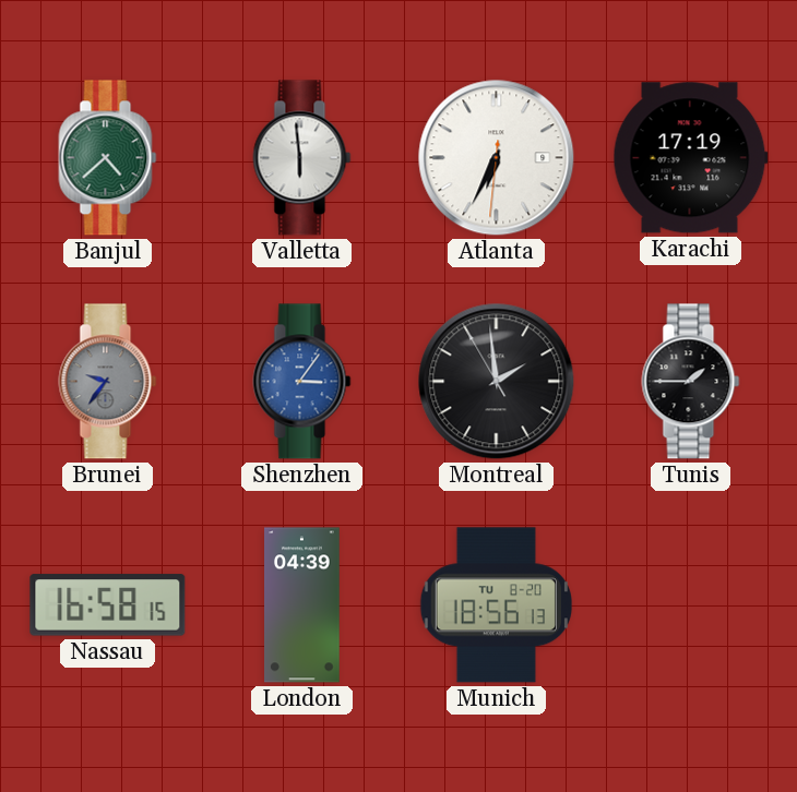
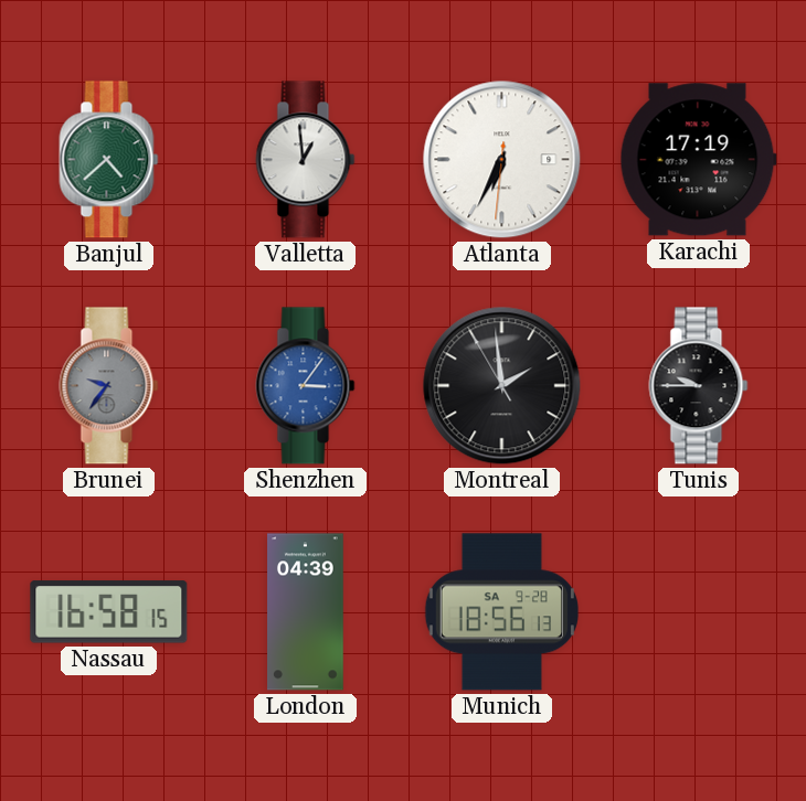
Valletta: 5:59 -> 12:59
Tunis: 1:45 -> 9:45
Munich date: TU 8-20 -> SA 9-28
